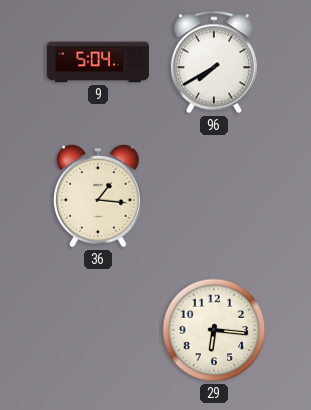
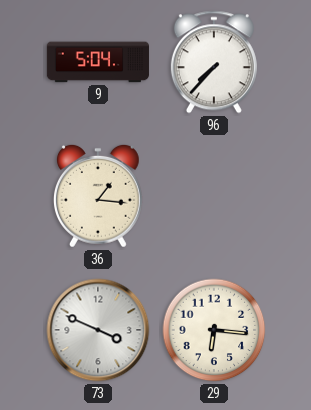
96: 7:40 -> 7:37
73: none -> 3:49
